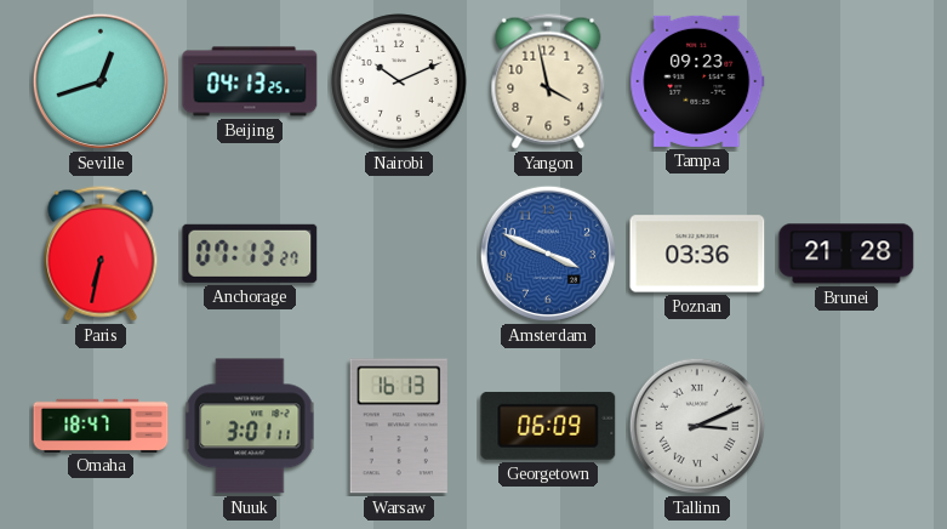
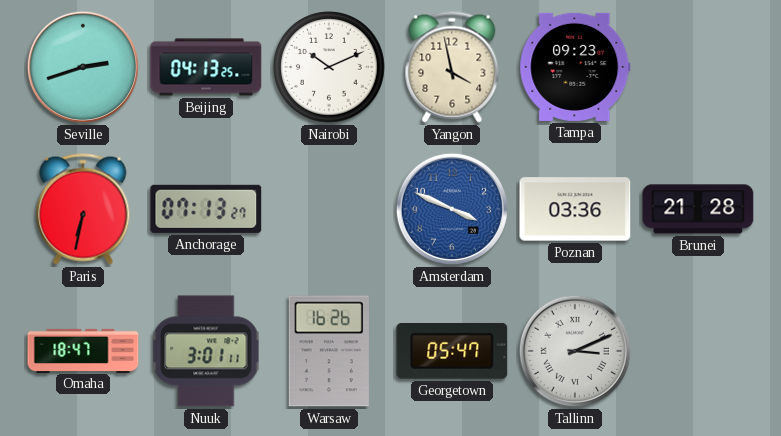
Seville: 12:42 -> 2:42
Warsaw: 16:13 -> 16:26
Georgetown: 06:09 -> 05:47
